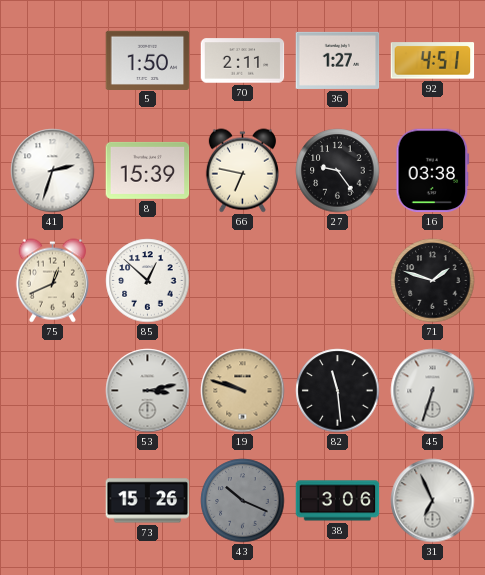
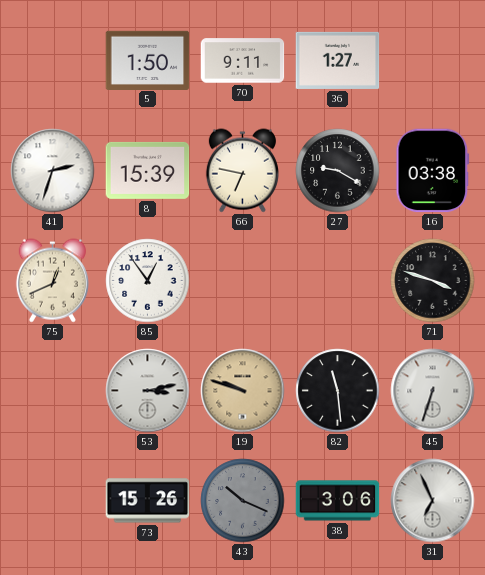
70: 2:11 -> 9:11
92: 4:51 -> none
27: 9:24 -> 9:20
85: 12:52 -> 12:54
71: 1:48 -> 3:48
